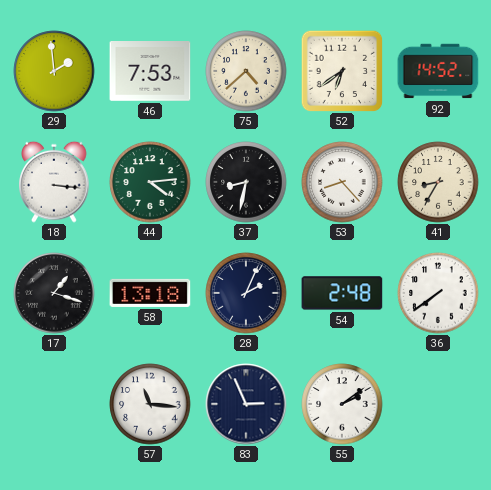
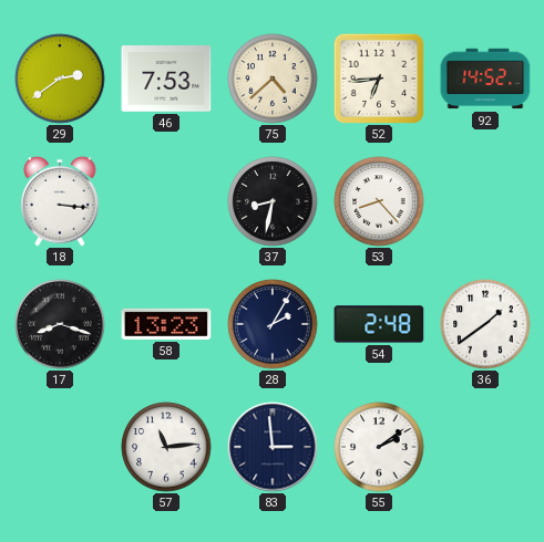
29: 1:59 -> 2:39
52: 6:39 -> 6:44
44: 4:14 -> none
41: 8:35 -> none
17: 1:18 -> 8:18
58: 13:18 -> 13:23
28: 2:04 -> 2:05
36: 7:39 -> 1:39
57: 11:16 -> 11:14
83: 2:56 -> 2:59
